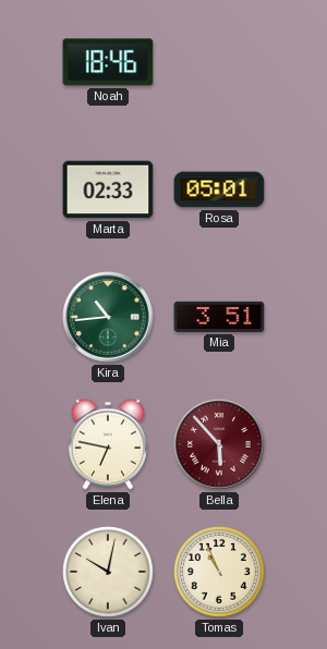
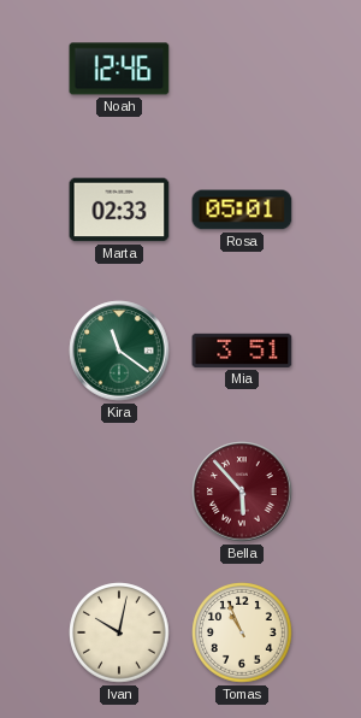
Noah: 18:46 -> 12:46
Kira: 10:44 -> 11:21
Elena: 6:47 -> none
